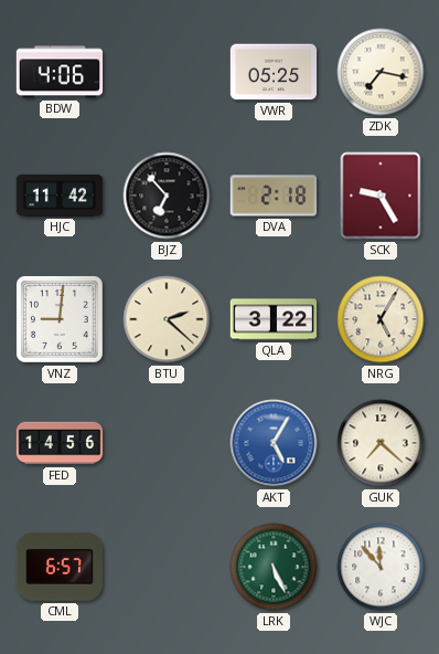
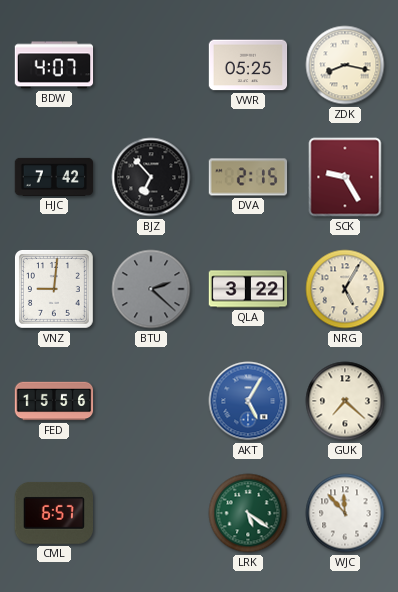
BDW: 4:06 -> 4:07
ZDK: 7:17 -> 8:17
HJC: 11:42 -> 7:42
DVA: 2:18 -> 2:15
BTU dial: cream -> grey
FED: 14:56 -> 15:56
LRK: 5:26 -> 5:21
